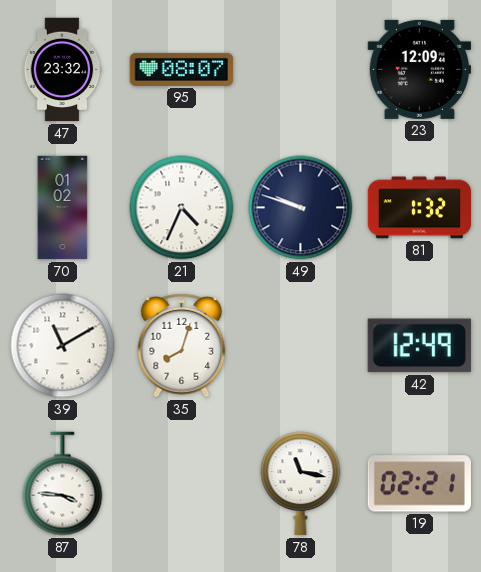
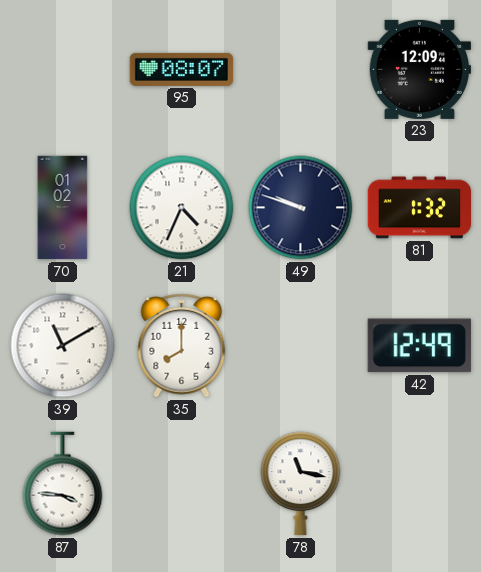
47: 23:32 -> none
35: 8:03 -> 8:00
19: 02:21 -> none
